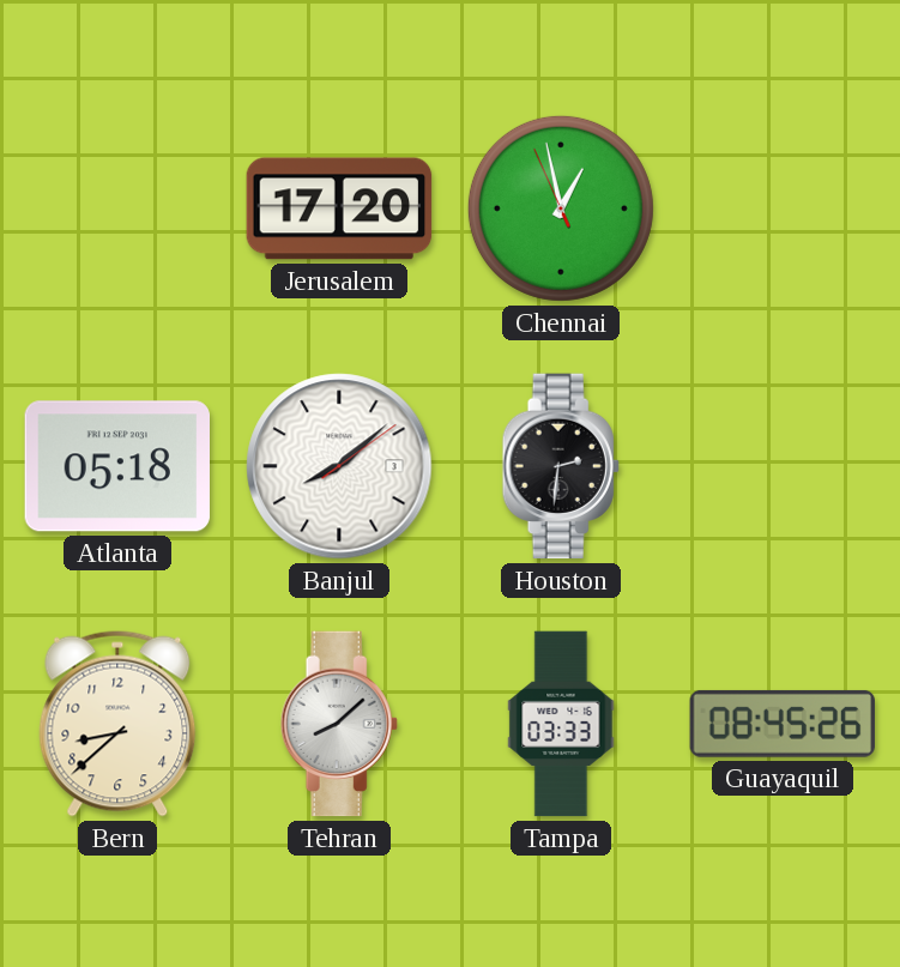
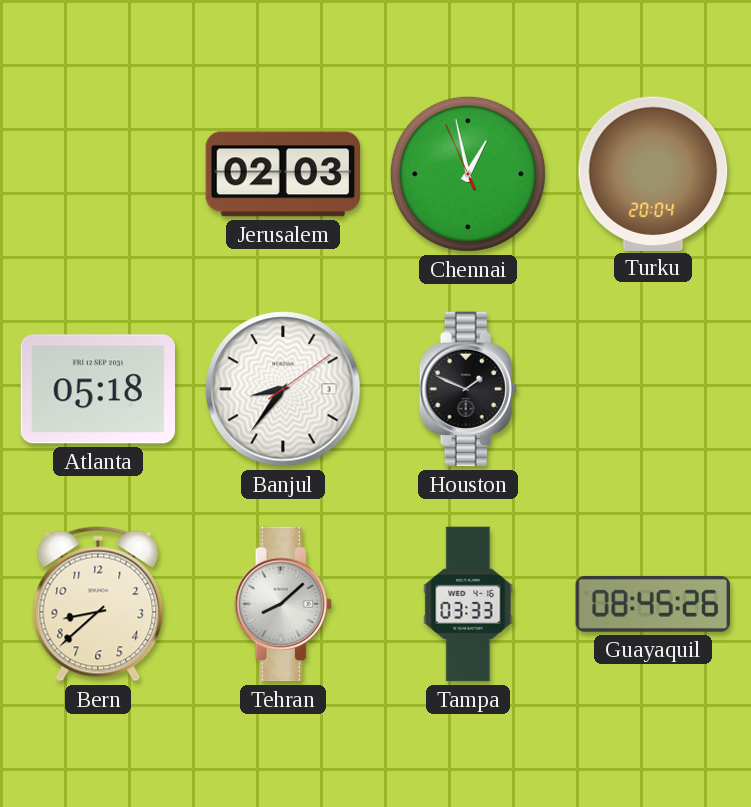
Jerusalem: 17:20 -> 02:03
Turku: none -> 20:04
Banjul: 8:08 -> 8:36
Houston: 2:31 -> 1:49
